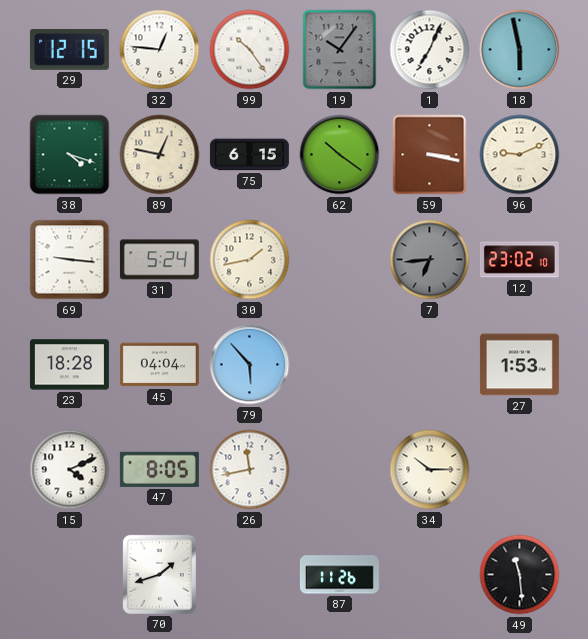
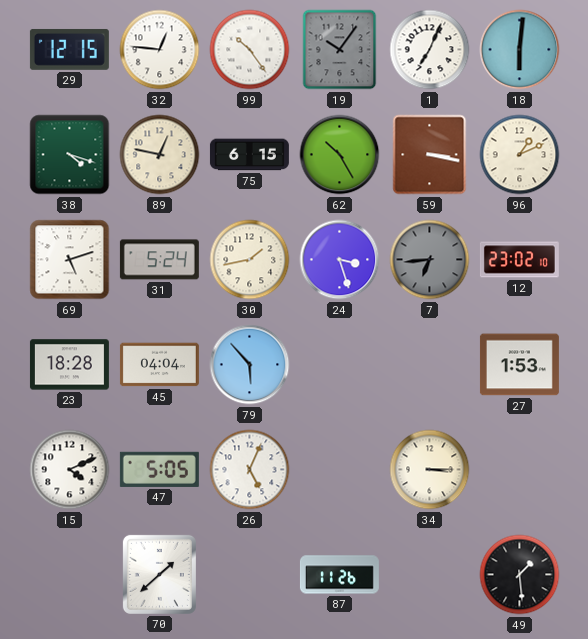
18: 5:58 -> 6:01
62: 10:21 -> 10:25
96: 9:11 -> 1:11
69: 9:16 -> 5:12
24: none -> 3:27
47: 8:05 -> 5:05
26: 11:43 -> 5:04
34: 10:15 -> 3:15
70: 1:42 -> 1:38
49: 11:29 -> 1:29
